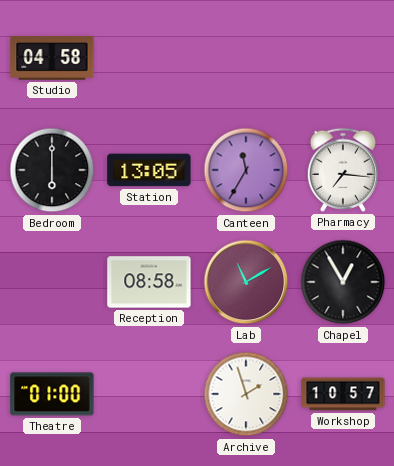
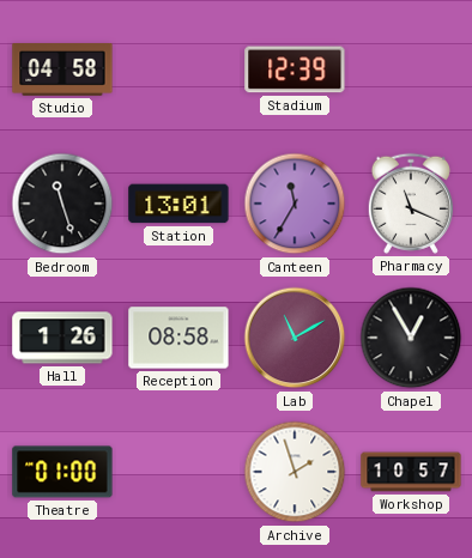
Stadium: none -> 12:39
Bedroom: 6:00 -> 11:27
Station: 13:05 -> 13:01
Pharmacy: 7:16 -> 11:19
Hall: none -> 1:26
